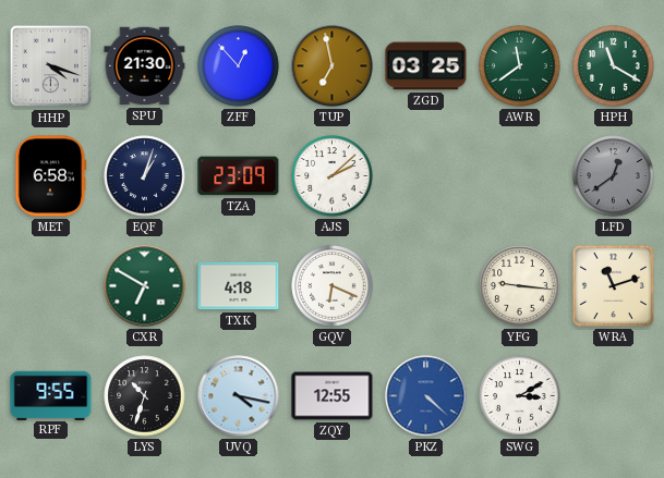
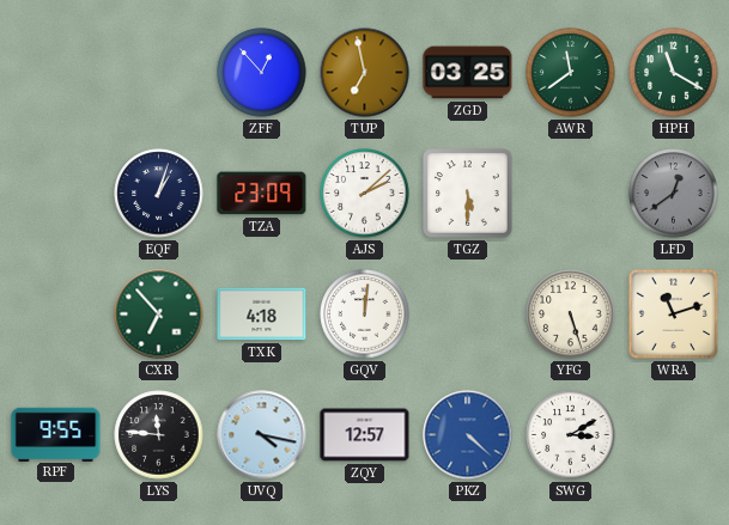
HHP: 4:18 -> none
SPU: 21:30 -> none
MET: 6:58 -> none
TGZ: none -> 5:30
CXR: 6:50 -> 6:53
GQV: 6:19 -> 12:01
YFG: 9:16 -> 5:27
LYS: 10:33 -> 11:46
ZQY: 12:55 -> 12:57
